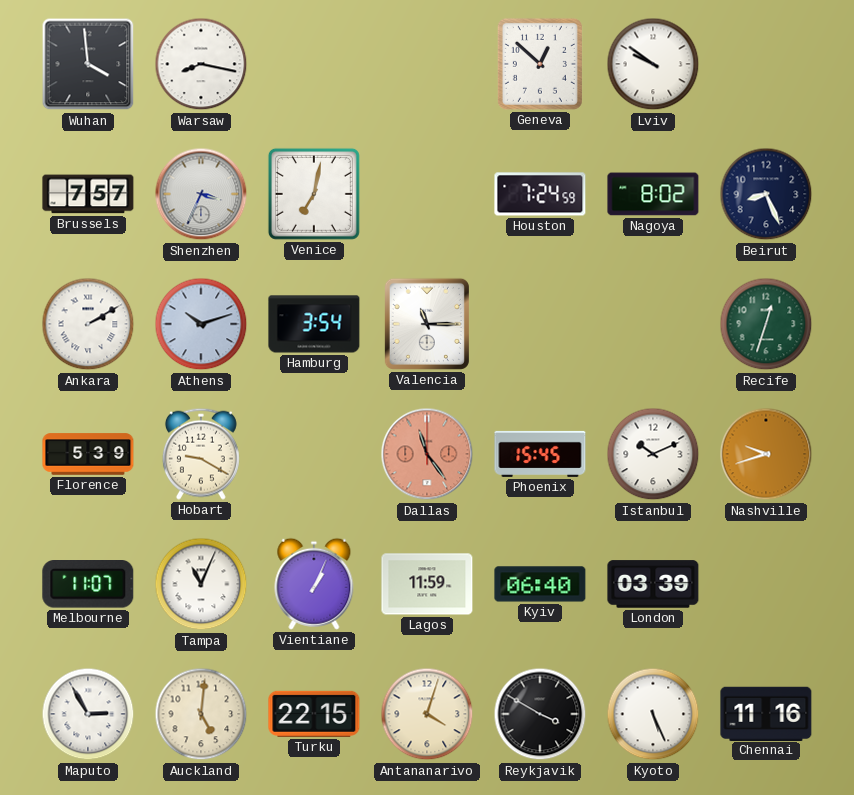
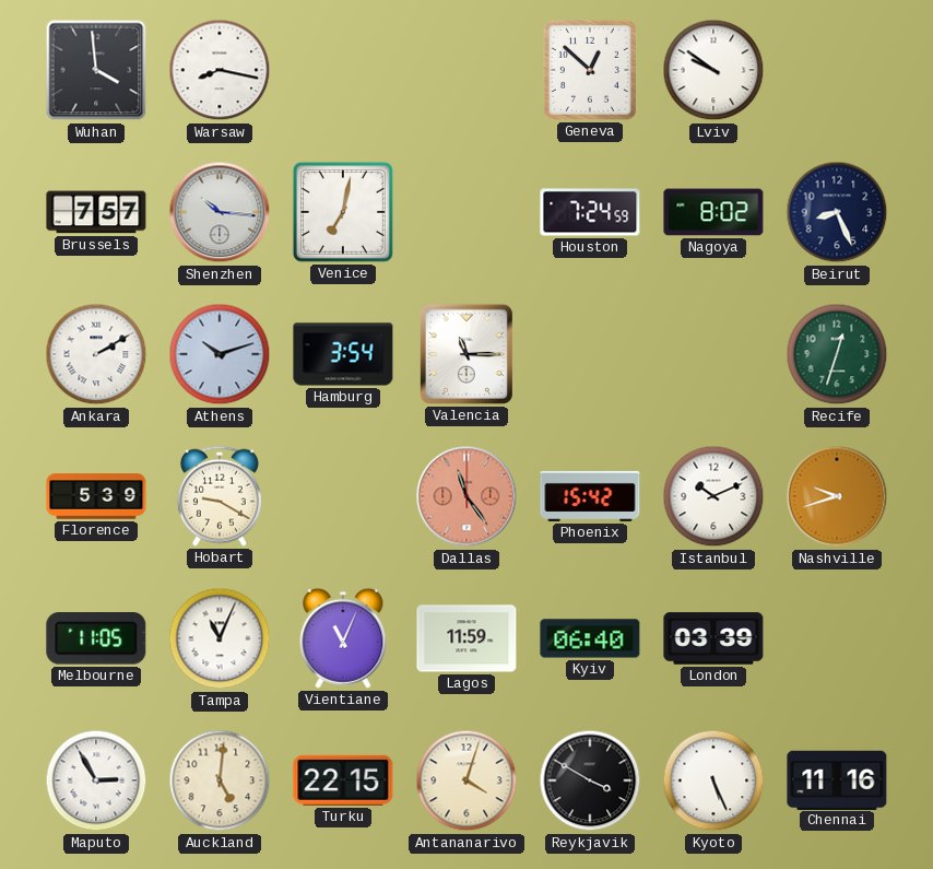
Shenzhen: 3:34 -> 10:16
Phoenix: 15:45 -> 15:42
Melbourne: 11:07 -> 11:05
Vientiane: 1:04 -> 11:04
